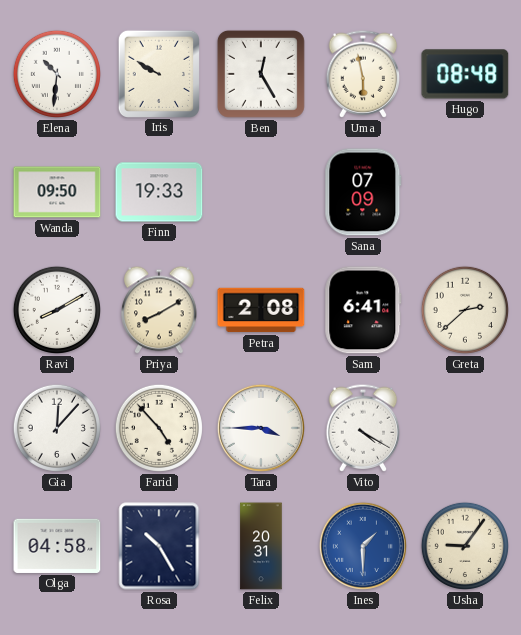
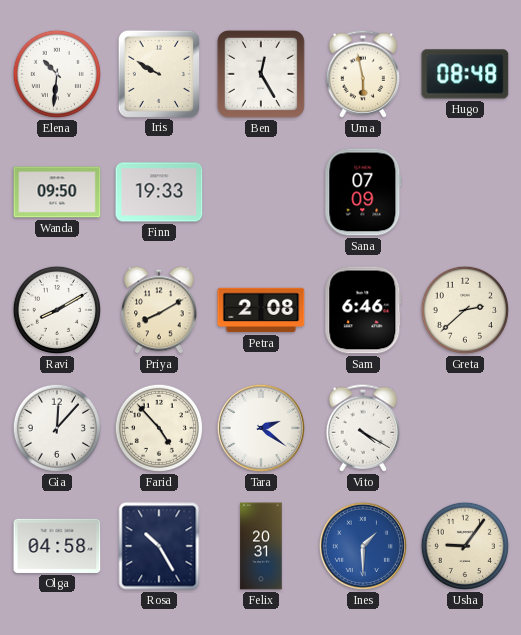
Sam: 6:41 -> 6:46
Tara: 3:45 -> 2:21
